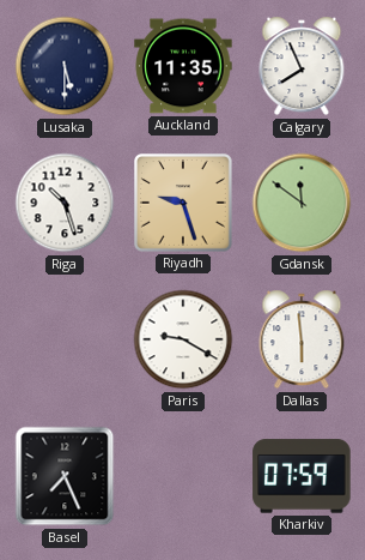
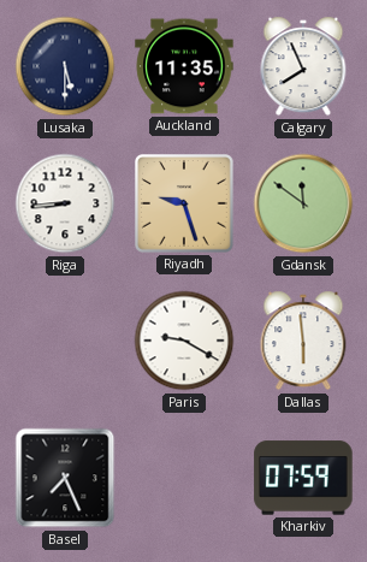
Riga: 10:27 -> 8:44
